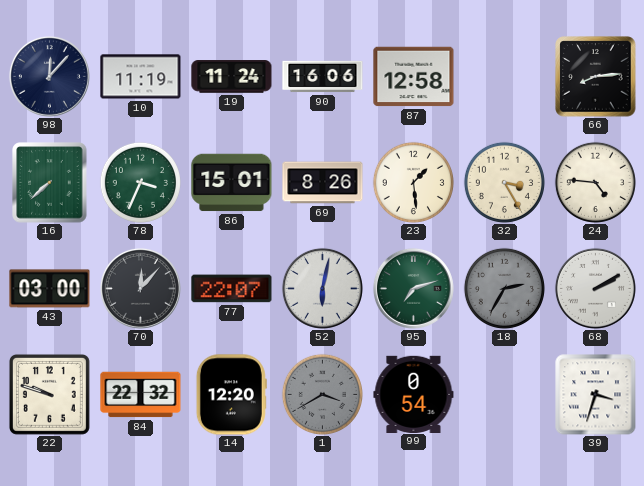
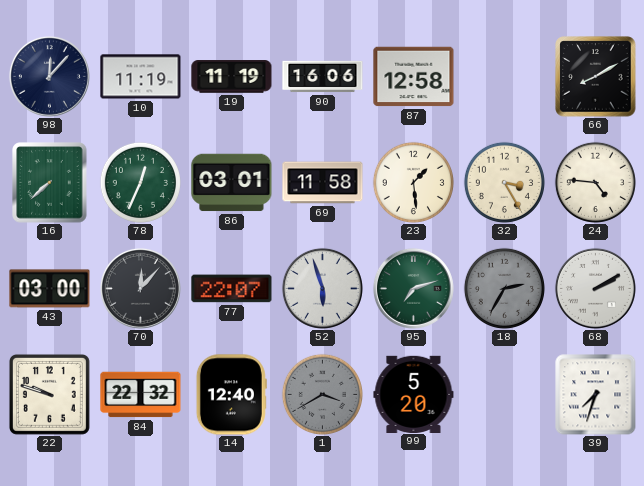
19: 11:24 -> 11:19
66: 8:14 -> 8:10
78: 3:34 -> 12:34
86: 15:01 -> 03:01
69: 8:26 -> 11:58
52: 6:02 -> 5:57
14: 12:20 -> 12:40
99: 0:54 -> 5:20
39: 3:33 -> 7:33
